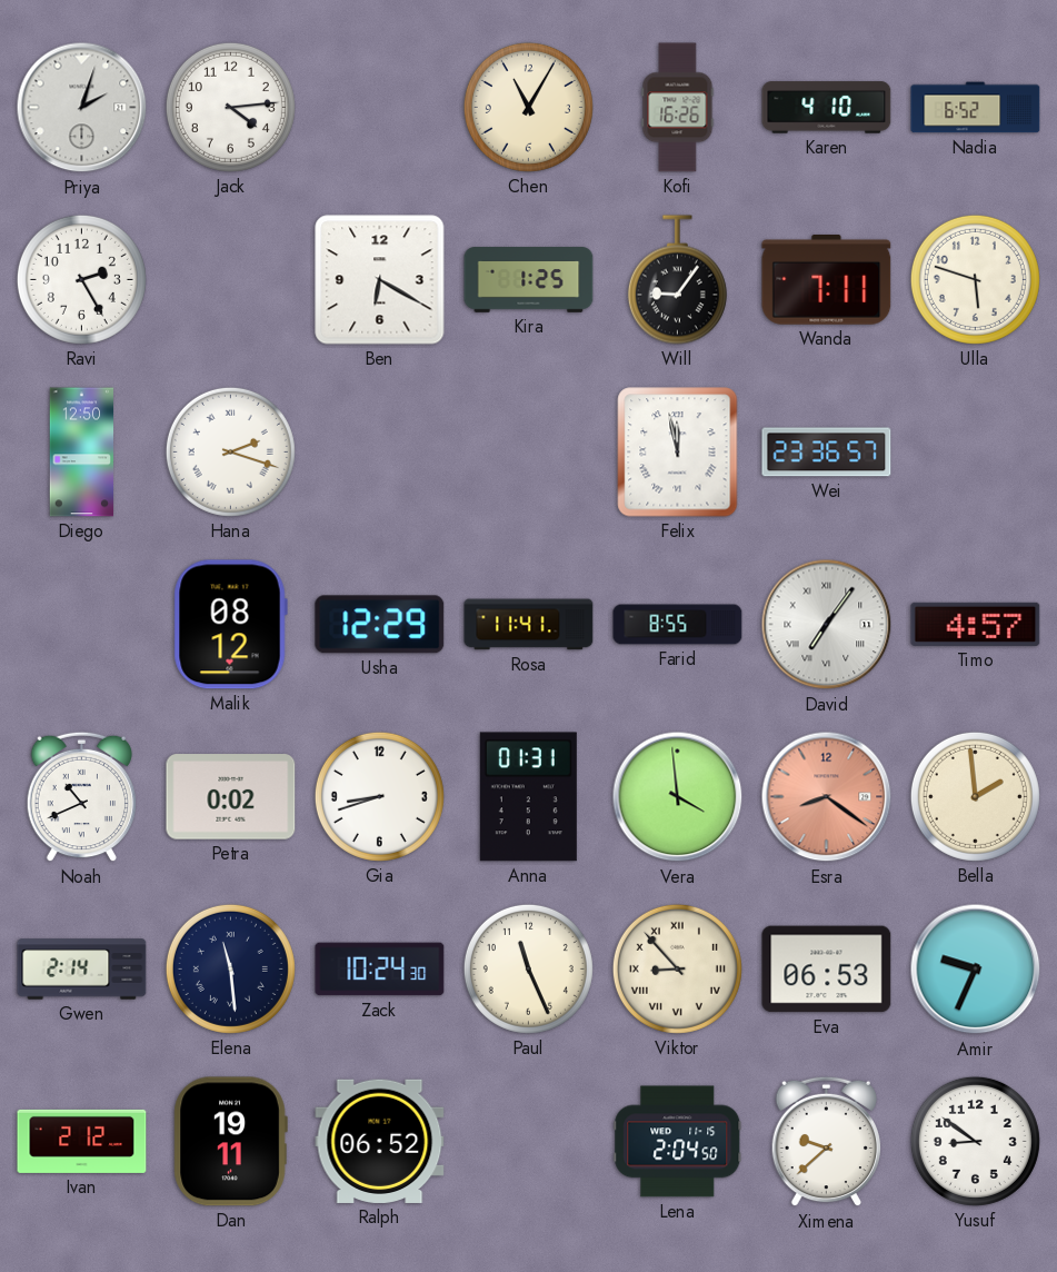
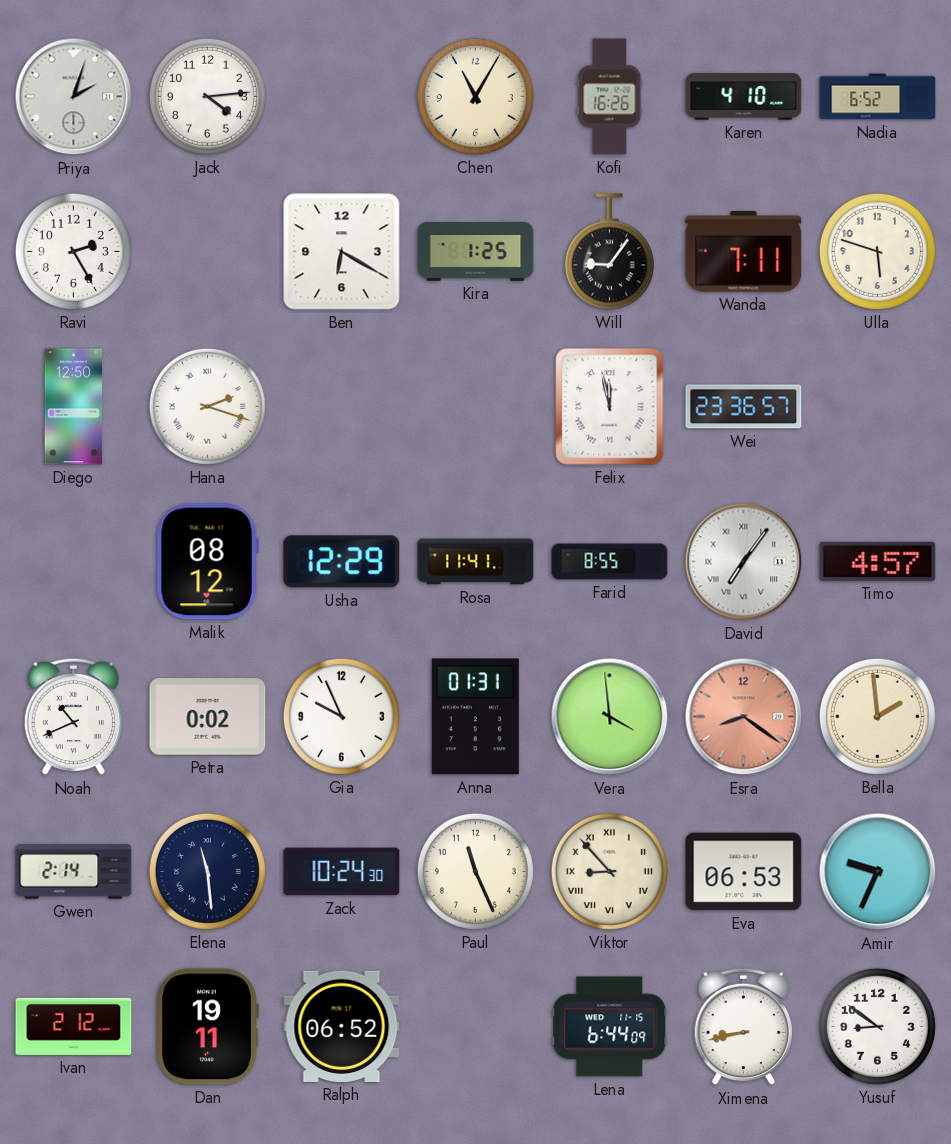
Gia: 8:42 -> 9:56
Lena: 2:04 -> 6:44
Ximena: 9:38 -> 8:43
